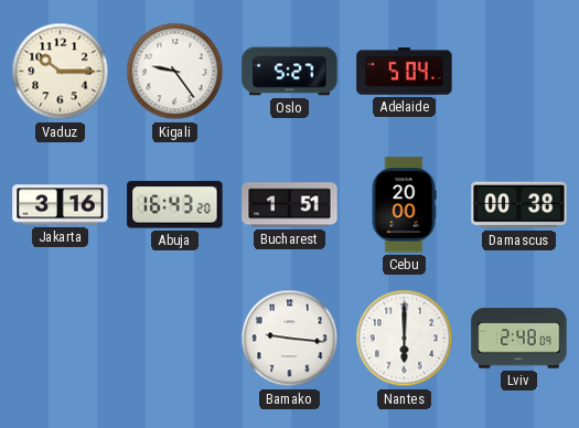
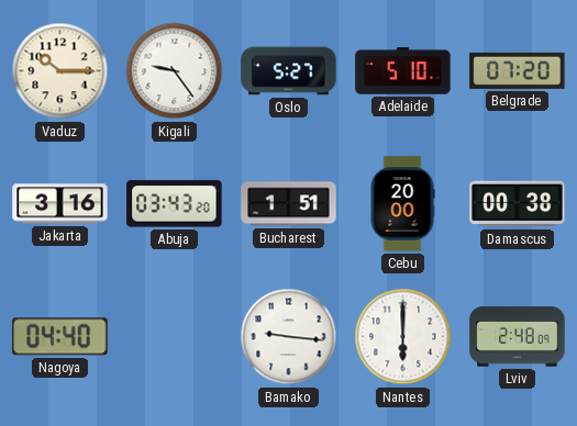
Adelaide: 5:04 -> 5:10
Belgrade: none -> 07:20
Abuja: 16:43 -> 03:43
Nagoya: none -> 04:40
